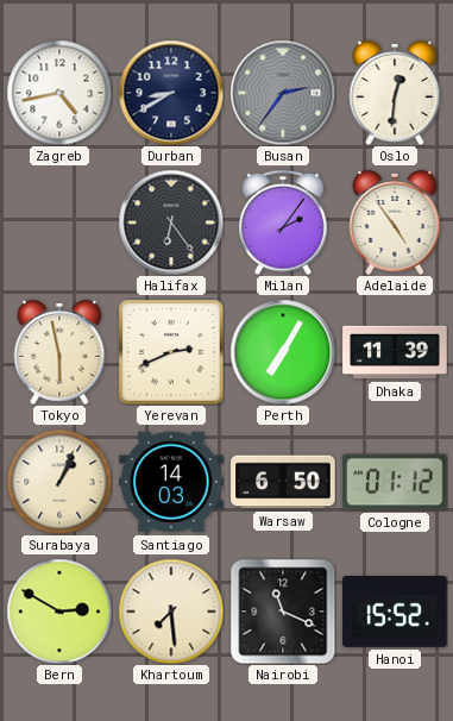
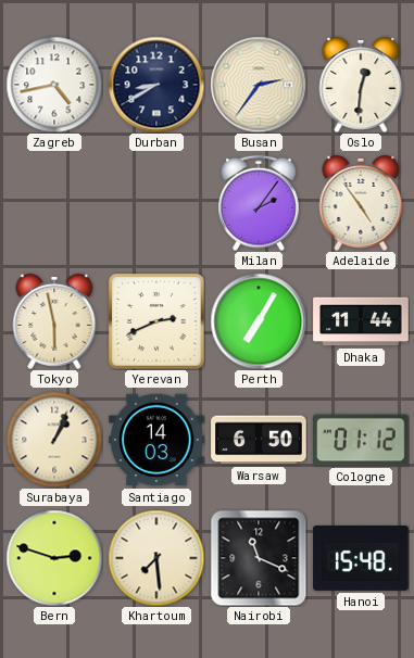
Busan dial: grey -> cream
Halifax: 6:24 -> none
Dhaka: 11:39 -> 11:44
Bern: 2:50 -> 2:48
Hanoi: 15:52 -> 15:48
